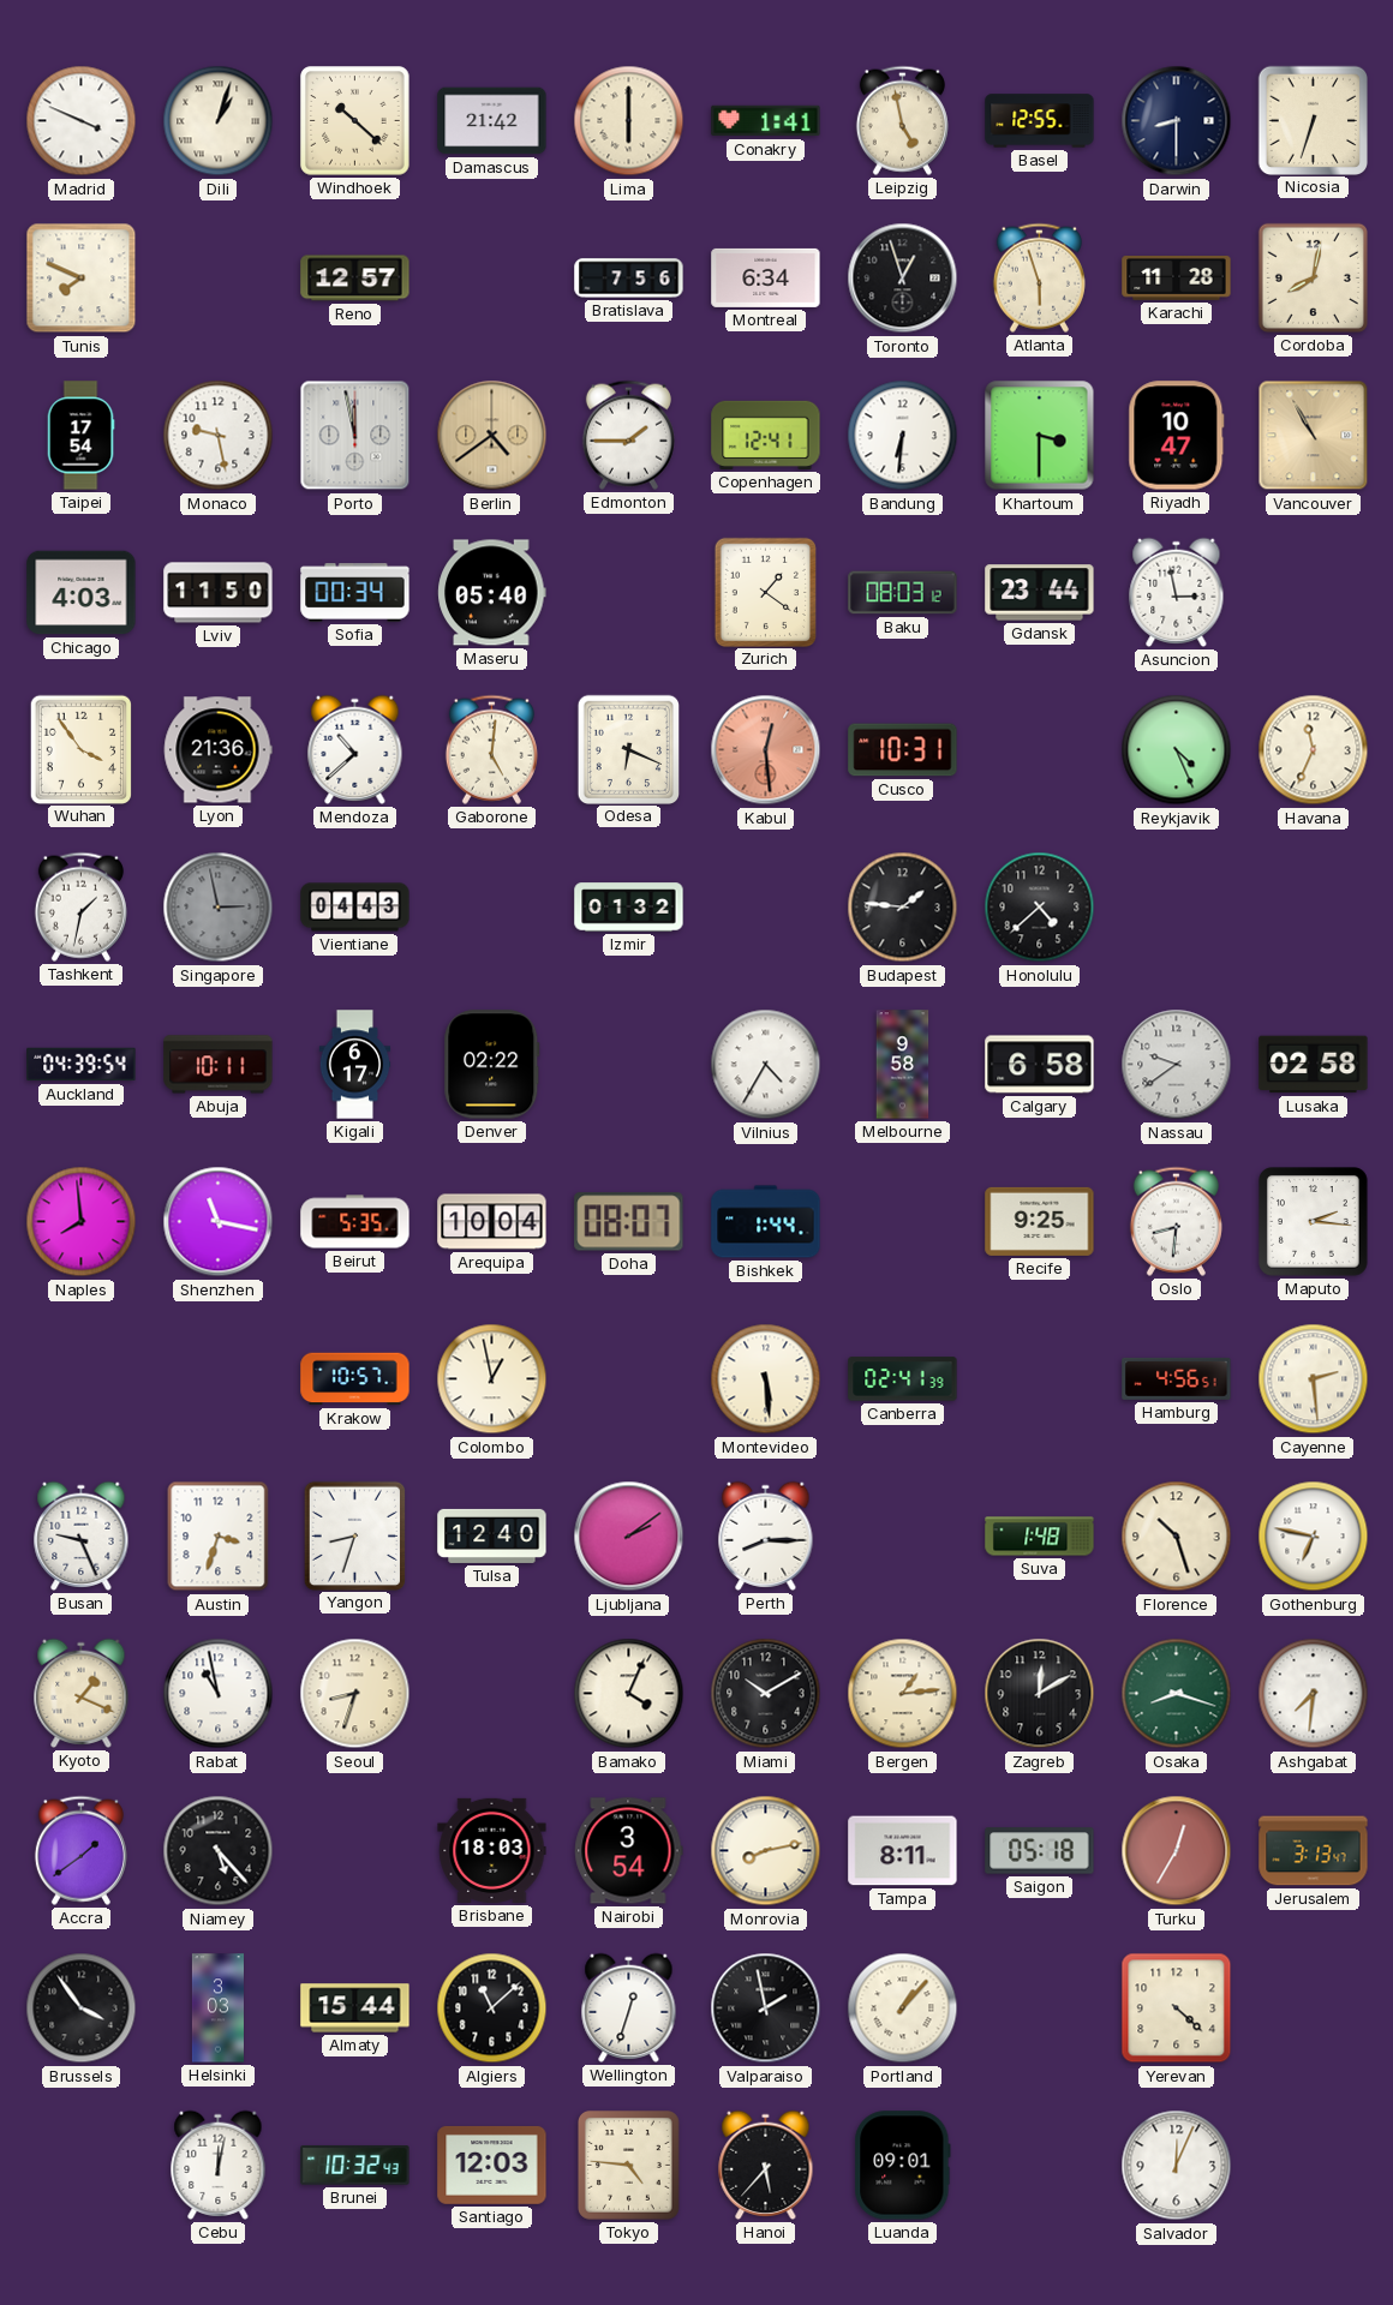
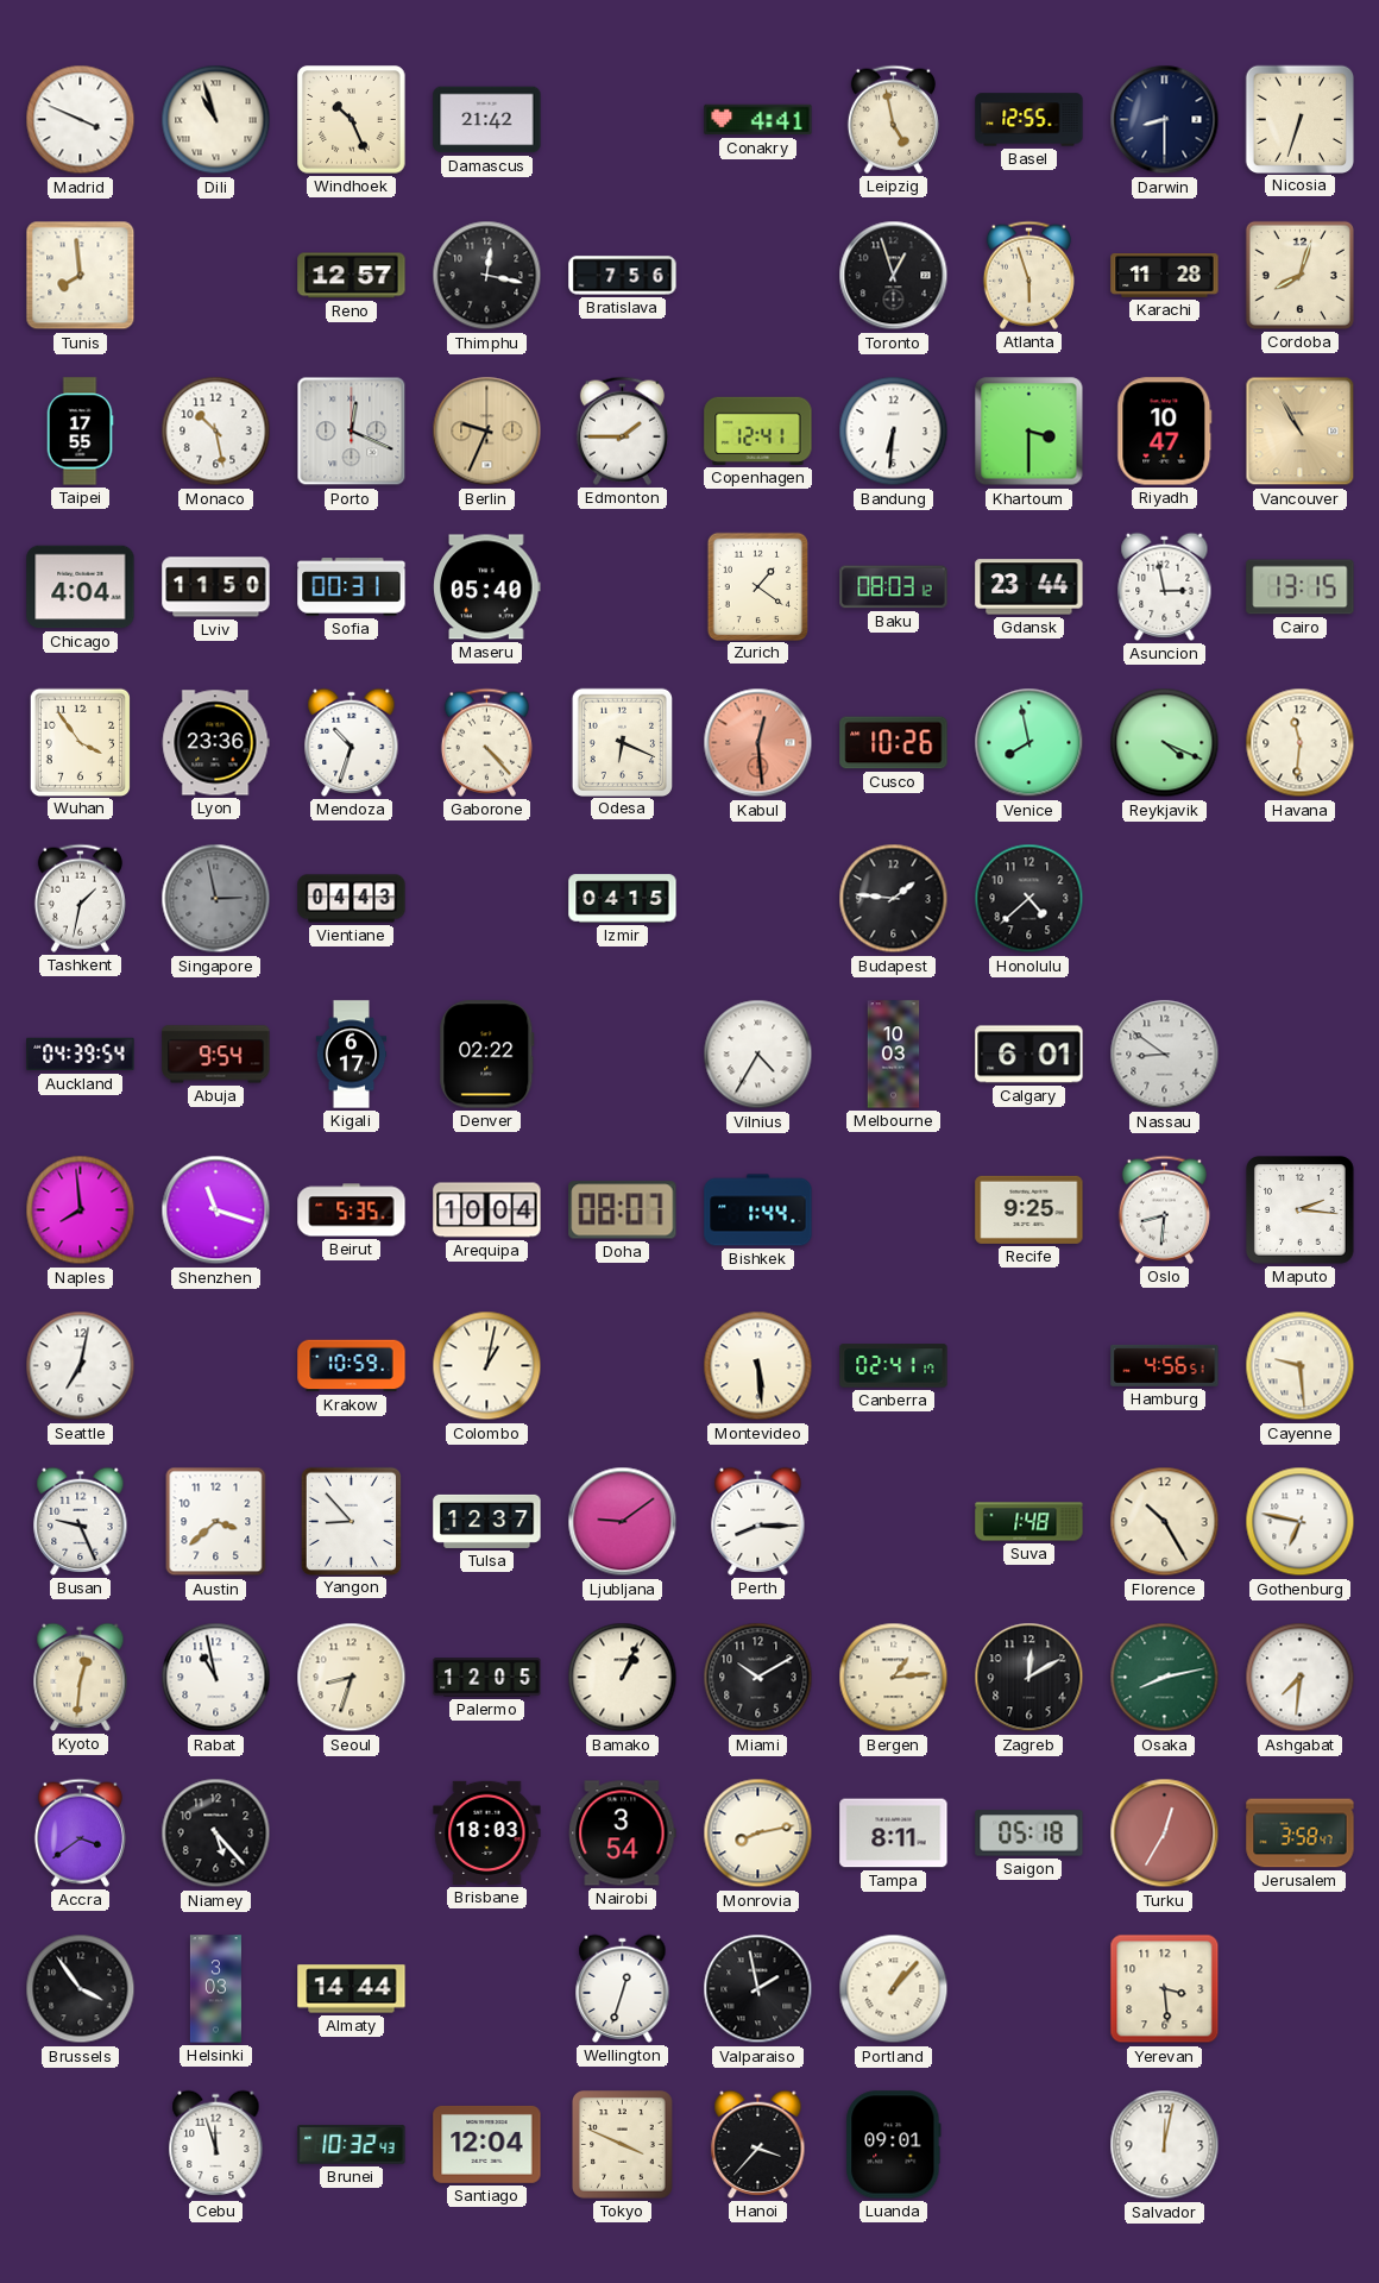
Dili: 1:03 -> 10:57
Windhoek: 10:22 -> 10:26
Lima: 6:00 -> none
Conakry: 1:41 -> 4:41
Tunis: 7:49 -> 7:59
Thimphu: none -> 12:17
Montreal: 6:34 -> none
Cordoba: 8:02 -> 8:03
Taipei: 17:54 -> 17:55
Monaco: 9:28 -> 10:28
Porto: 11:58 -> 12:19
Berlin: 4:39 -> 9:34
Chicago: 4:03 -> 4:04
Sofia: 00:34 -> 00:31
Cairo: none -> 13:15
Lyon: 21:36 -> 23:36
Mendoza: 10:38 -> 10:33
Gaborone: 5:01 -> 4:23
Cusco: 10:31 -> 10:26
Venice: none -> 7:58
Reykjavik: 4:26 -> 4:19
Havana: 11:34 -> 11:31
Izmir: 01:32 -> 04:15
Abuja: 10:11 -> 9:54
Melbourne: 9:58 -> 10:03
Calgary: 6:58 -> 6:01
Nassau: 9:39 -> 8:51
Lusaka: 02:58 -> none
Shenzhen: 11:17 -> 11:18
Seattle: none -> 7:02
Krakow: 10:57 -> 10:59
Colombo: 12:58 -> 1:02
Canberra: 02:41:39 -> 02:41:17
Cayenne: 2:29 -> 9:29
Austin: 3:33 -> 3:38
Yangon: 8:33 -> 8:53
Tulsa: 12:40 -> 12:37
Ljubljana: 2:09 -> 9:09
Florence: 10:27 -> 10:25
Kyoto: 1:19 -> 12:31
Palermo: none -> 12:05
Bamako: 4:04 -> 1:04
Osaka: 8:18 -> 8:13
Accra: 1:39 -> 3:39
Jerusalem: 3:13 -> 3:58
Almaty: 15:44 -> 14:44
Algiers: 11:08 -> none
Yerevan: 4:22 -> 3:29
Cebu: 12:02 -> 11:57
Santiago: 12:03 -> 12:04
Tokyo: 4:46 -> 3:49
Hanoi: 5:37 -> 3:37
Salvador: 12:04 -> 12:02
